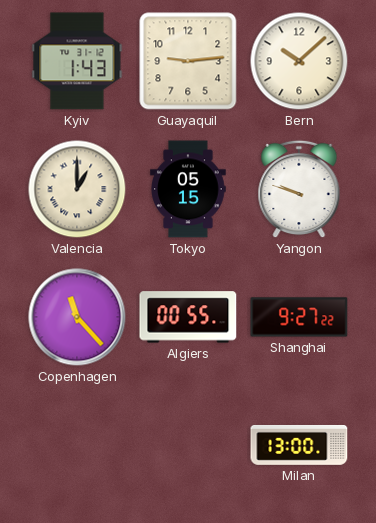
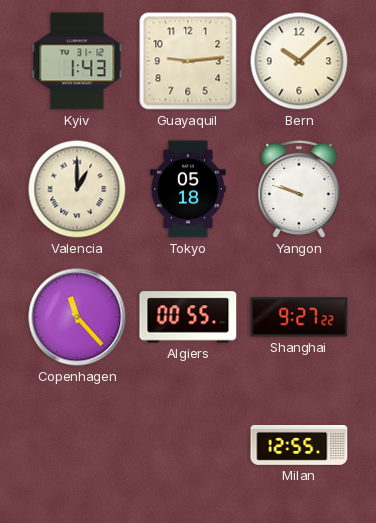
Tokyo: 05:15 -> 05:18
Milan: 13:00 -> 12:55
